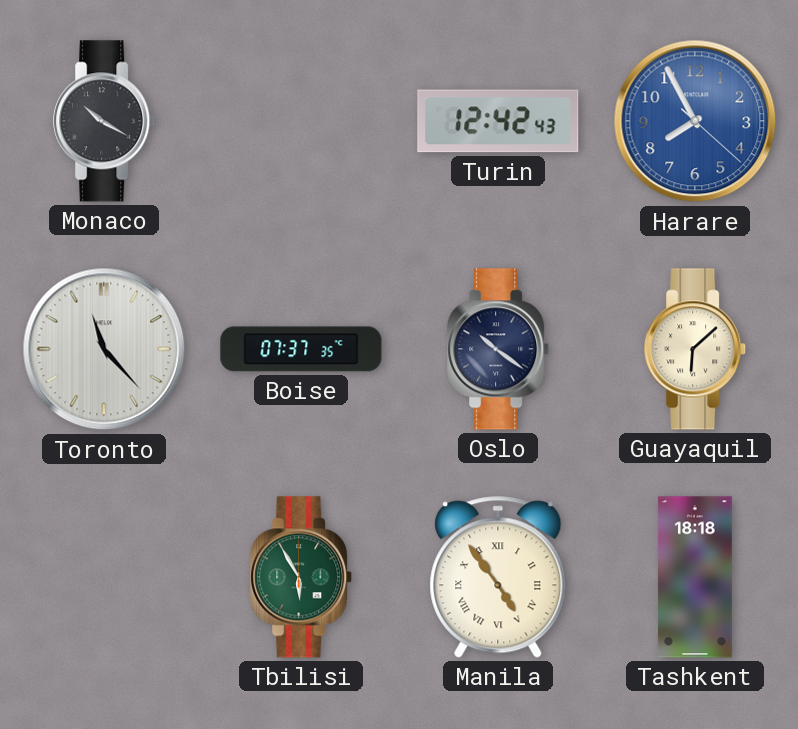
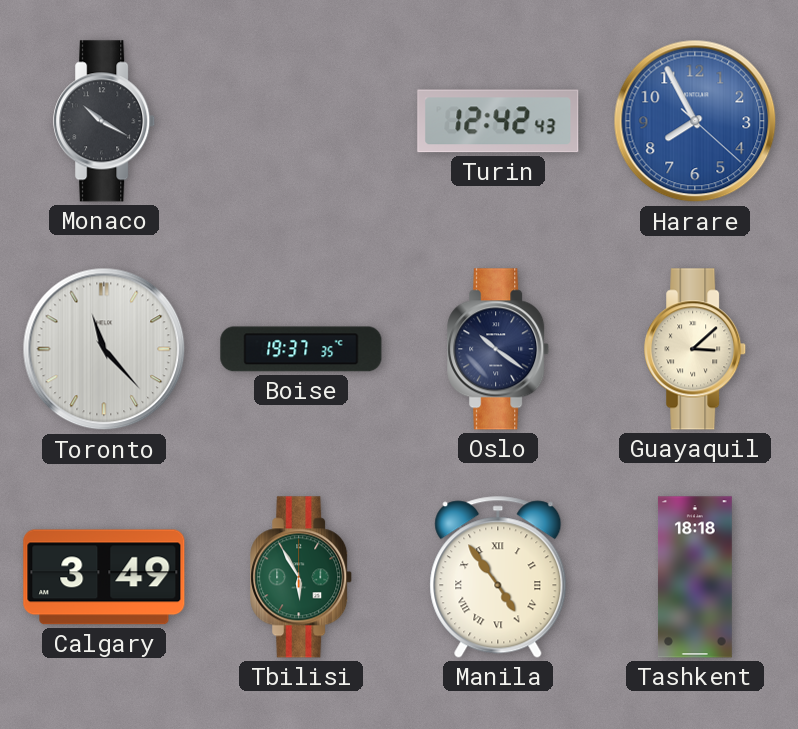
Boise: 07:37 -> 19:37
Guayaquil: 6:08 -> 3:08
Calgary: none -> 3:49
